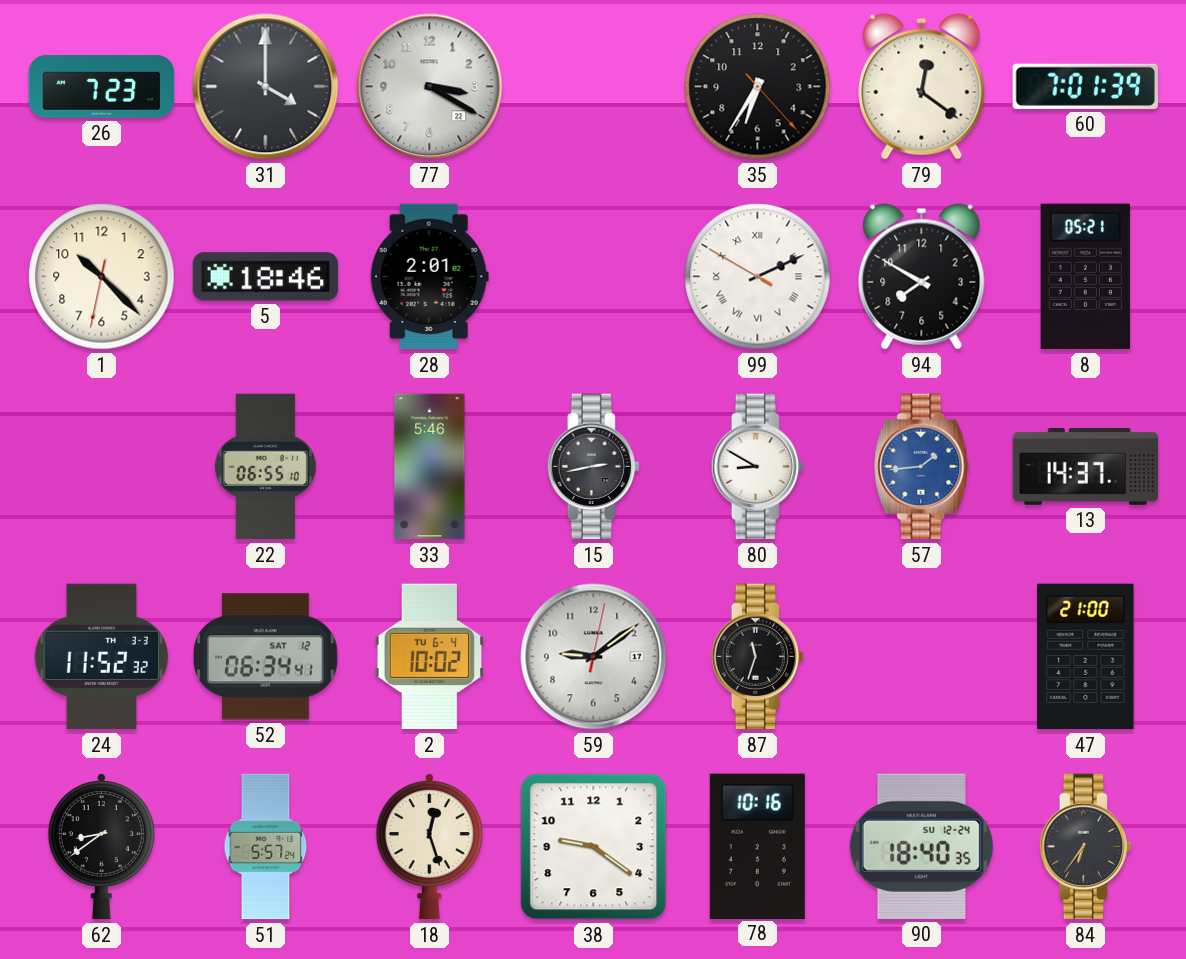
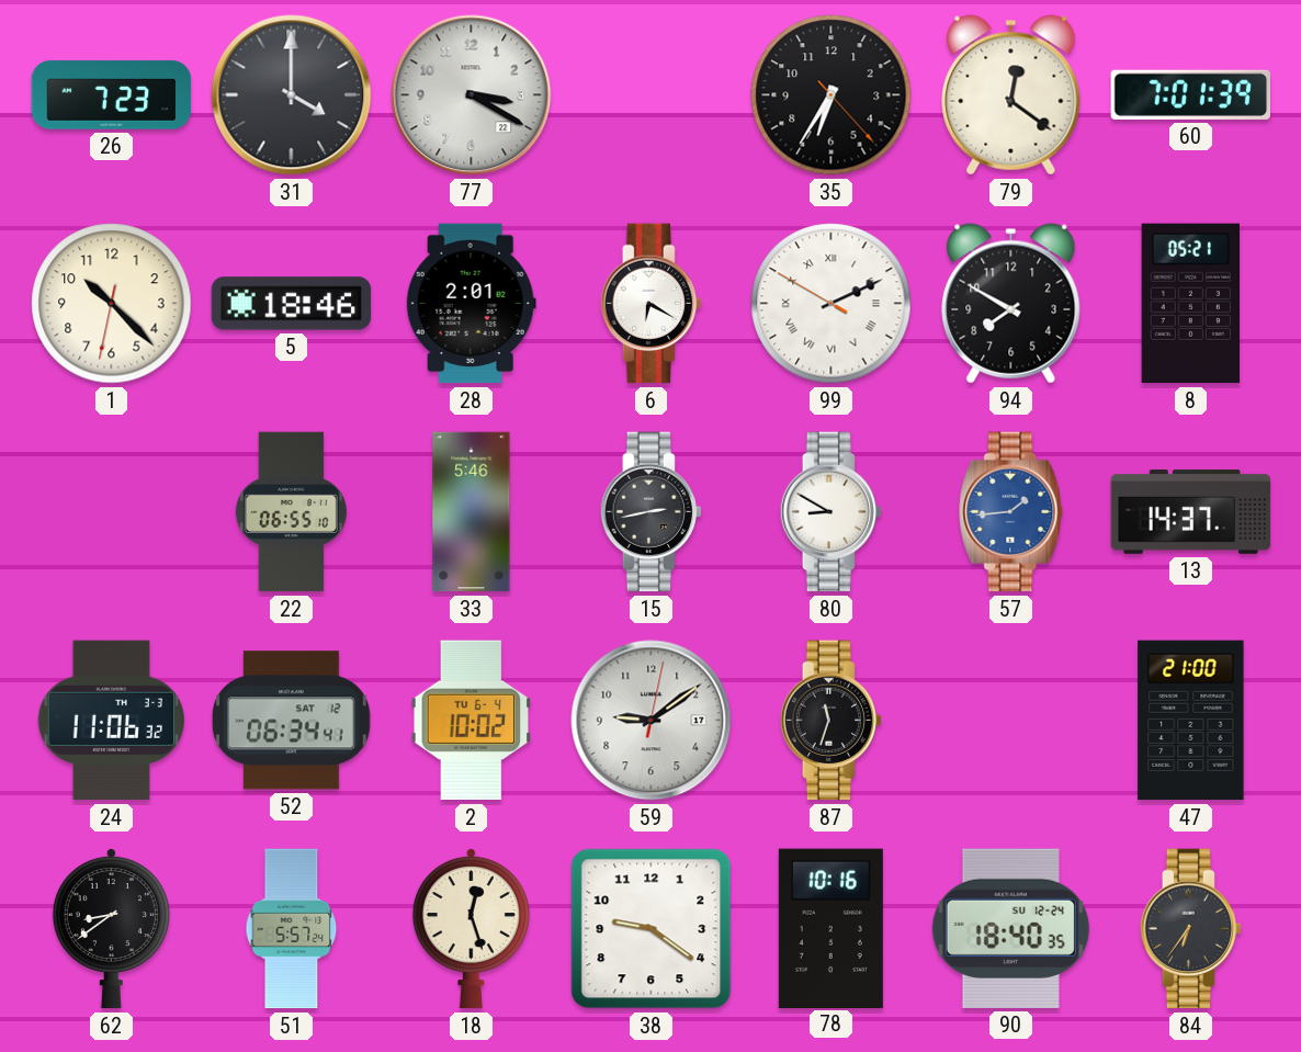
6: none -> 6:20
24: 11:52 -> 11:06
